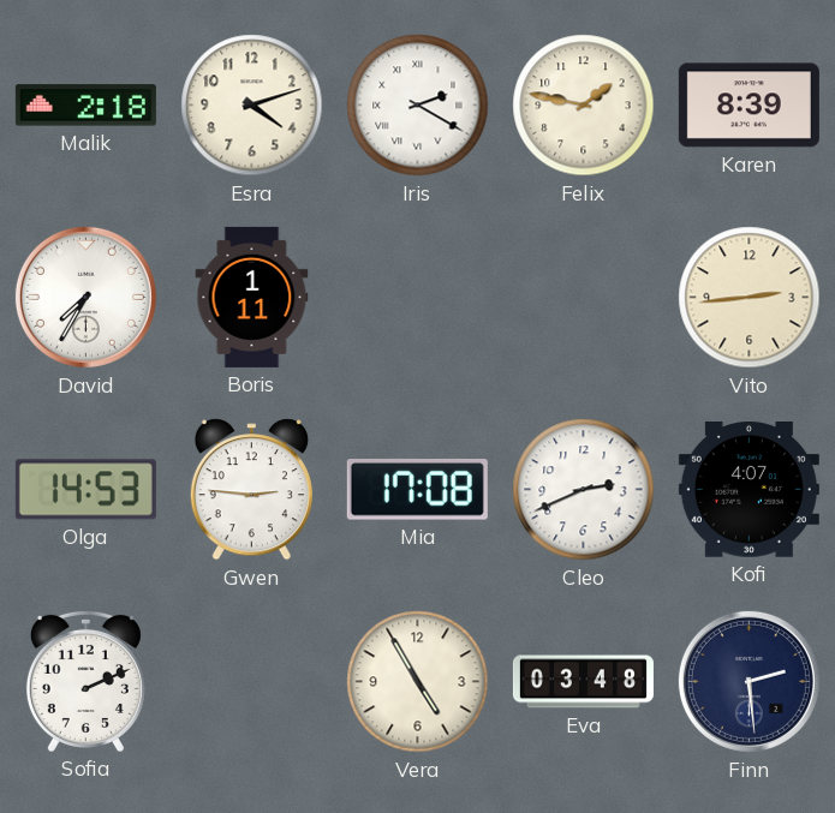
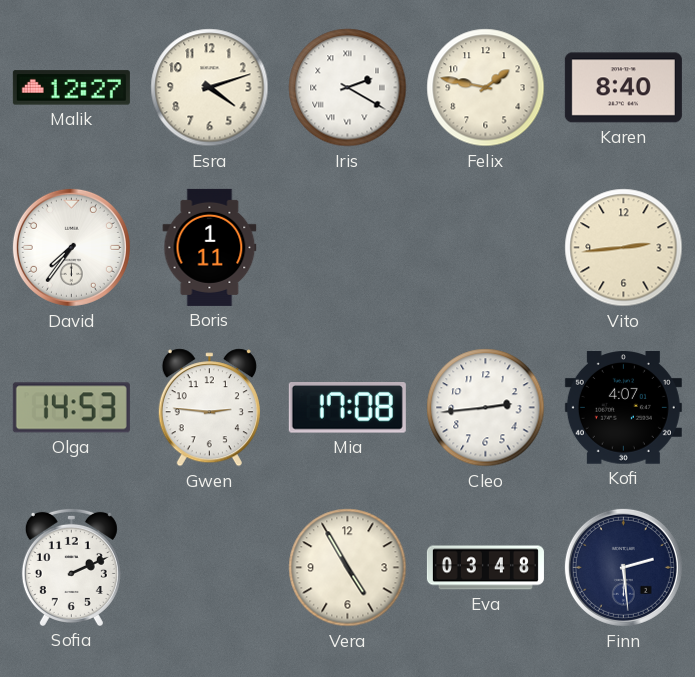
Malik: 2:18 -> 12:27
Karen: 8:39 -> 8:40
David: 7:35 -> 7:36
Cleo: 2:41 -> 2:44
